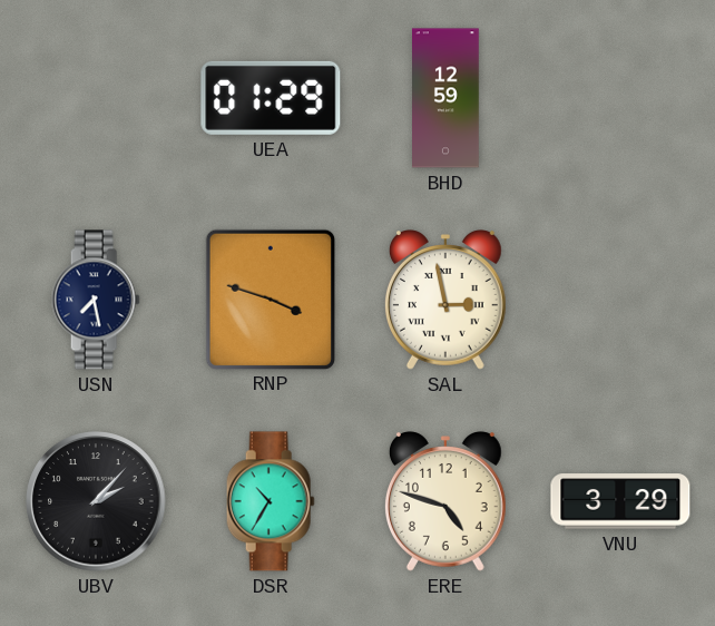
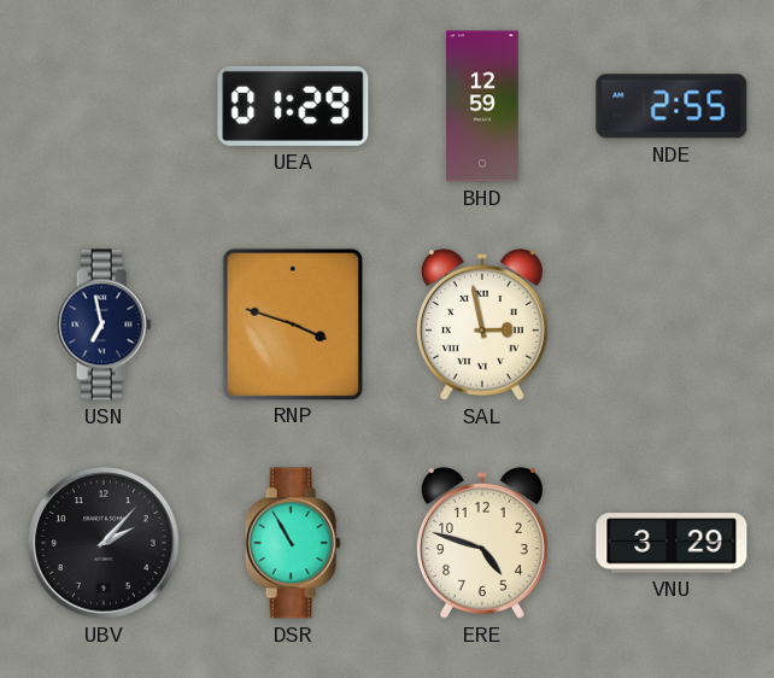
NDE: none -> 2:55
USN: 7:28 -> 6:58
DSR: 10:35 -> 10:55
